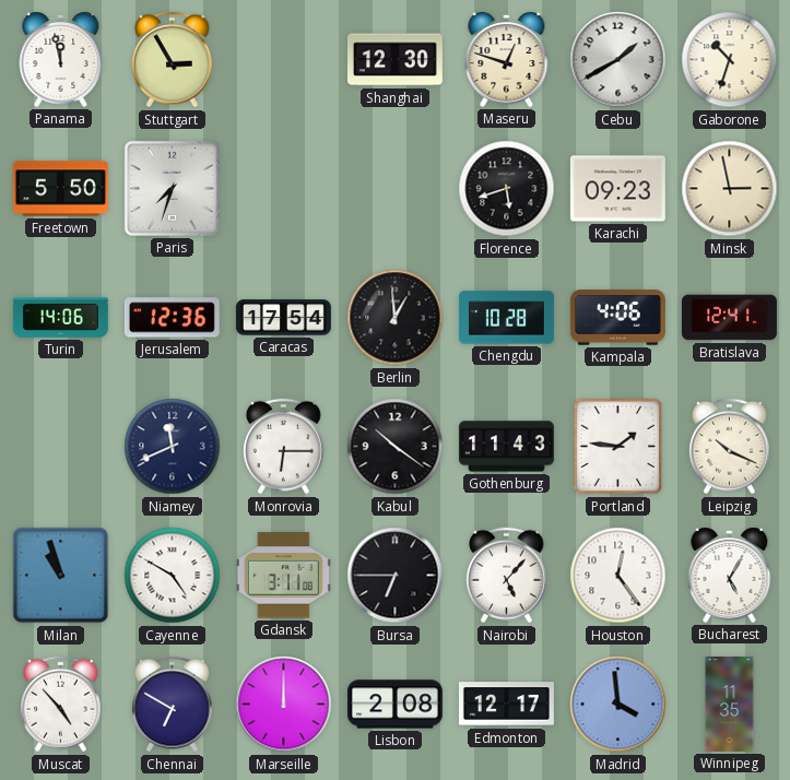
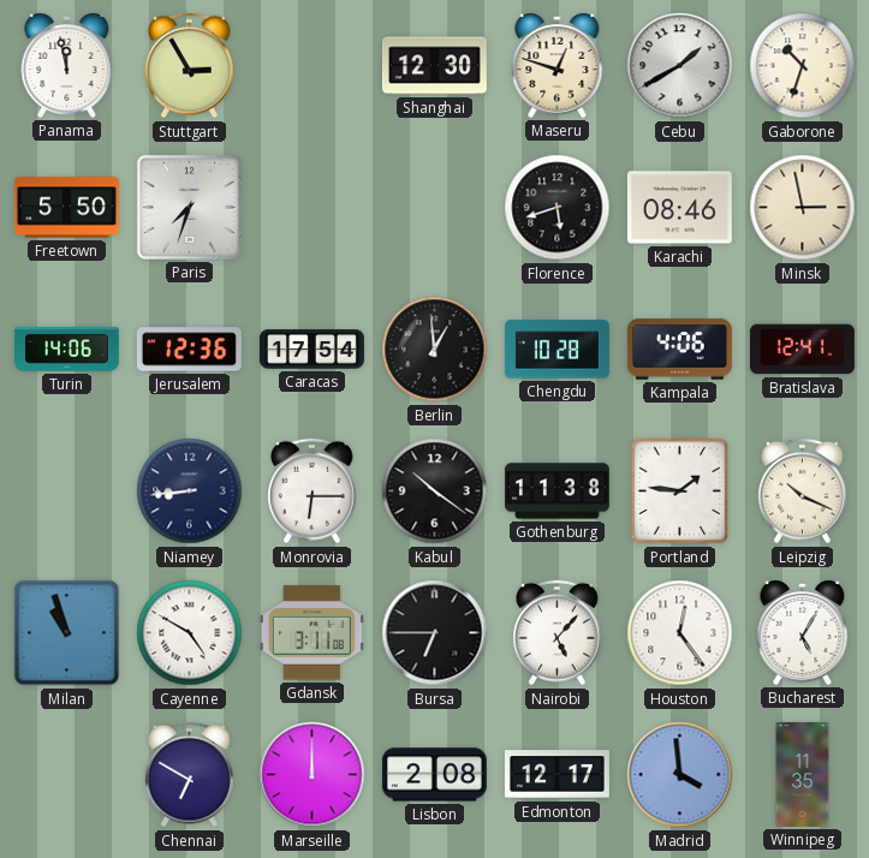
Karachi: 09:23 -> 08:46
Niamey: 11:41 -> 8:44
Gothenburg: 11:43 -> 11:38
Muscat: 4:53 -> none
